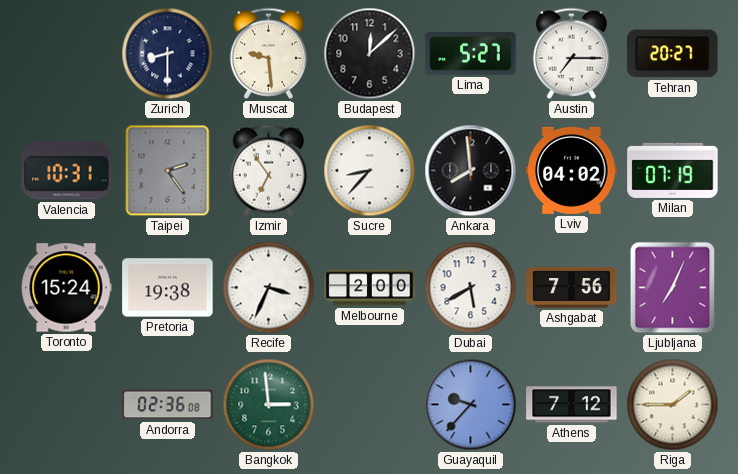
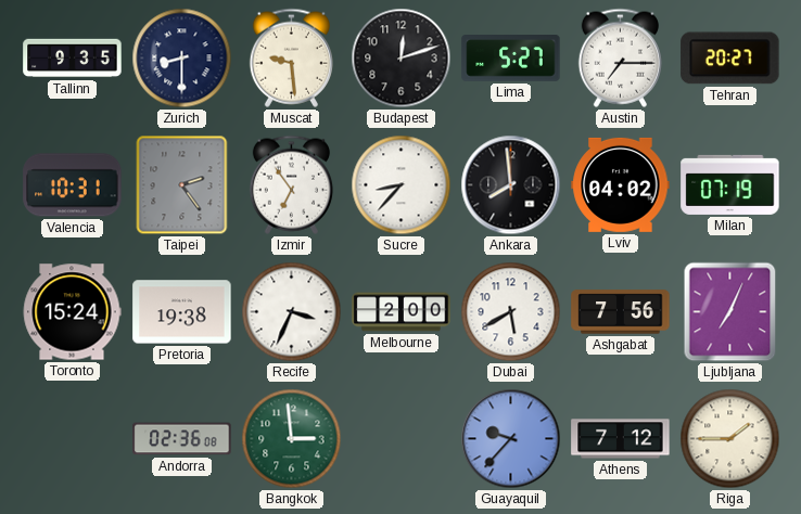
Tallinn: none -> 9:35
Budapest: 12:08 -> 12:12
